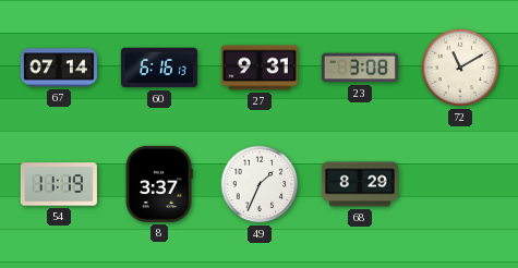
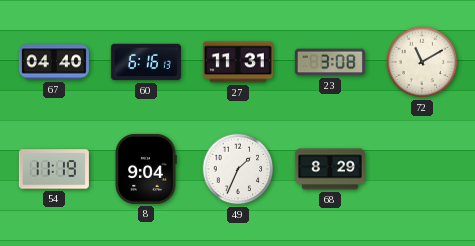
67: 07:14 -> 04:40
27: 9:31 -> 11:31
8: 3:37 -> 9:04
